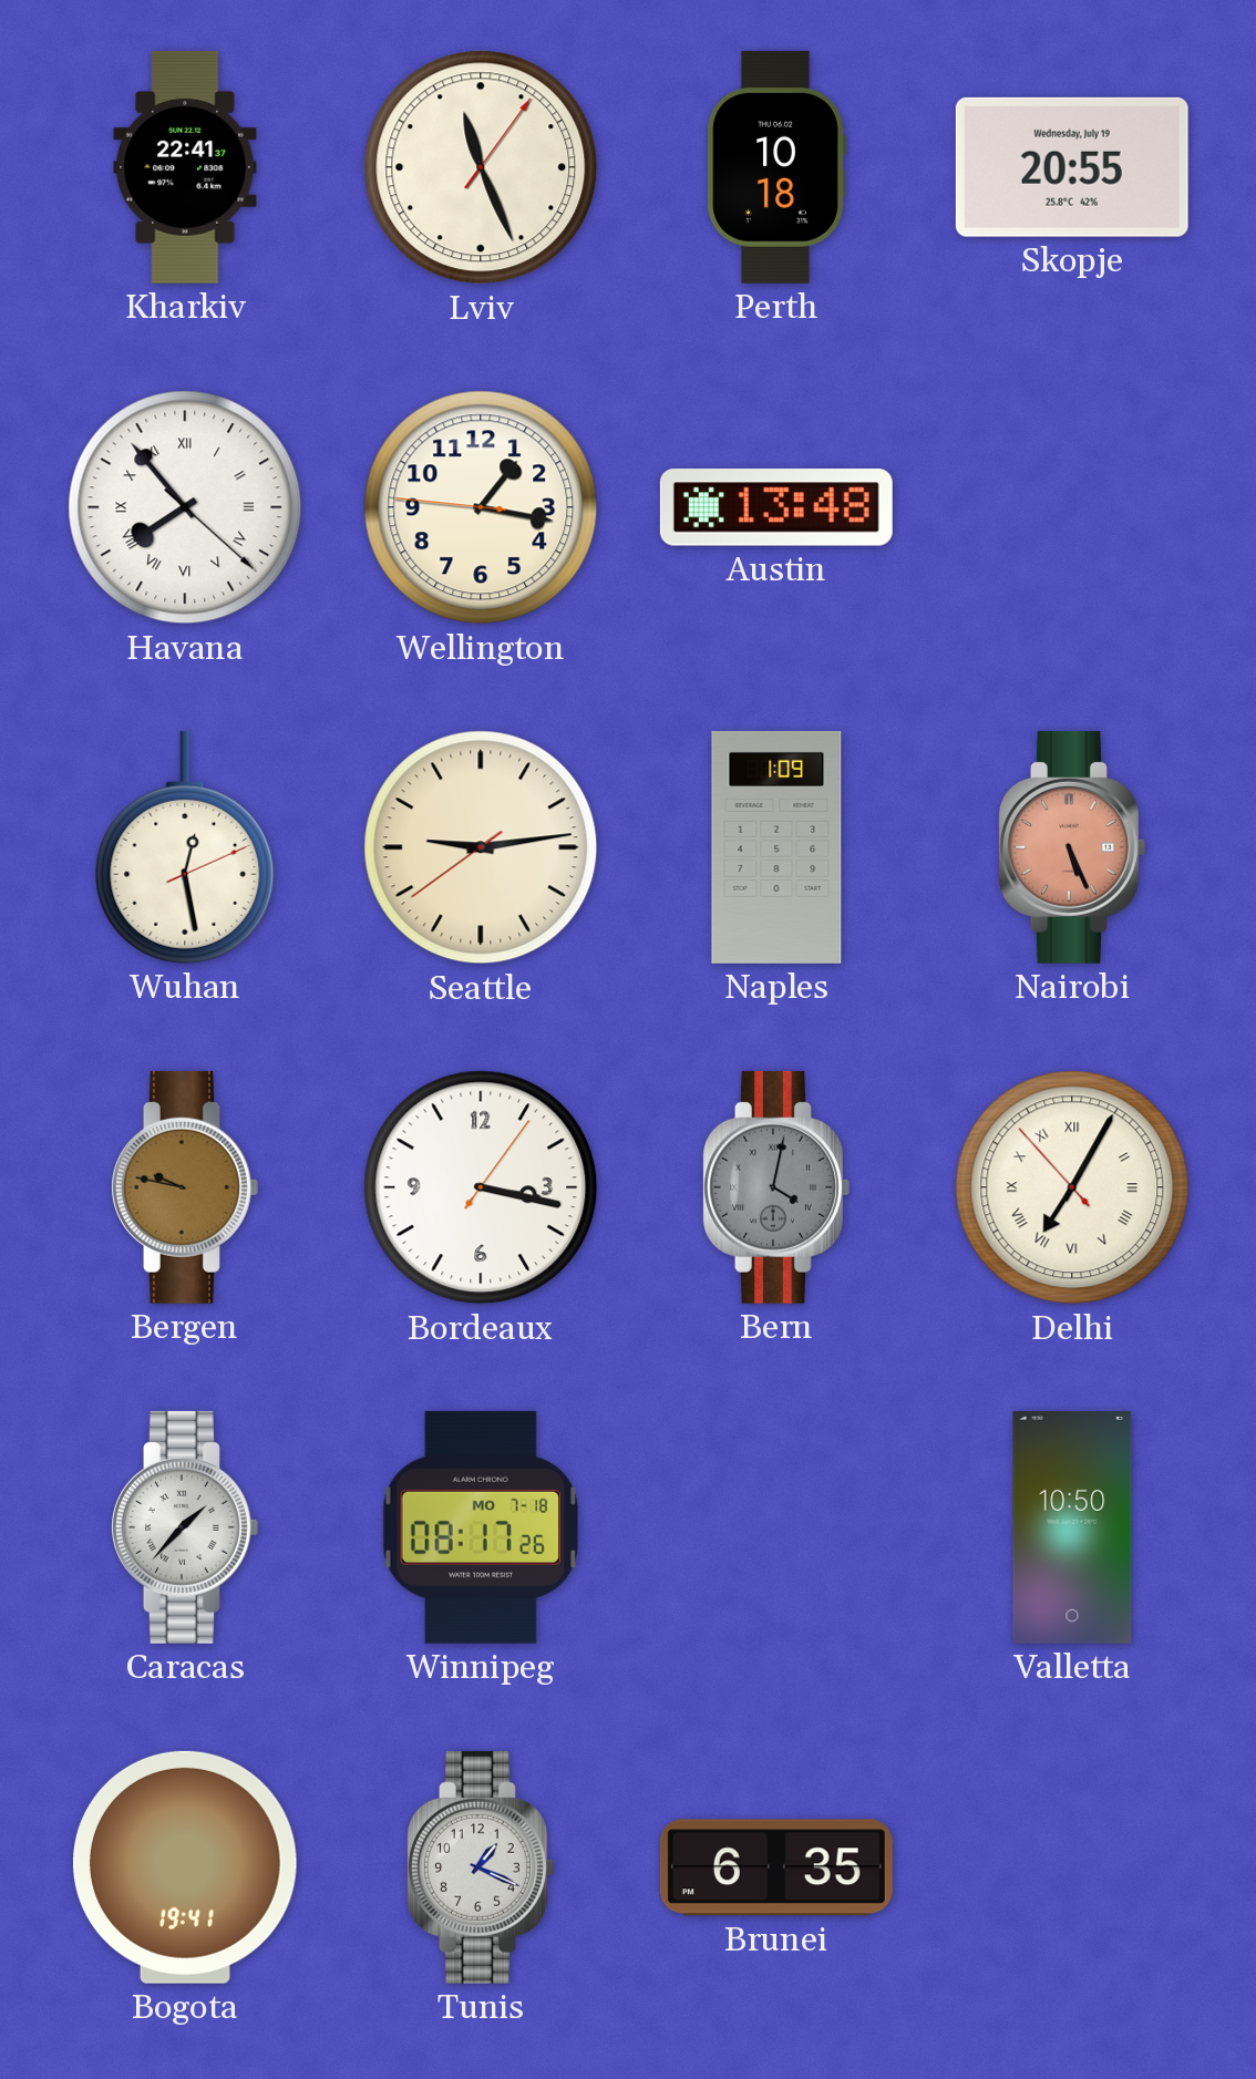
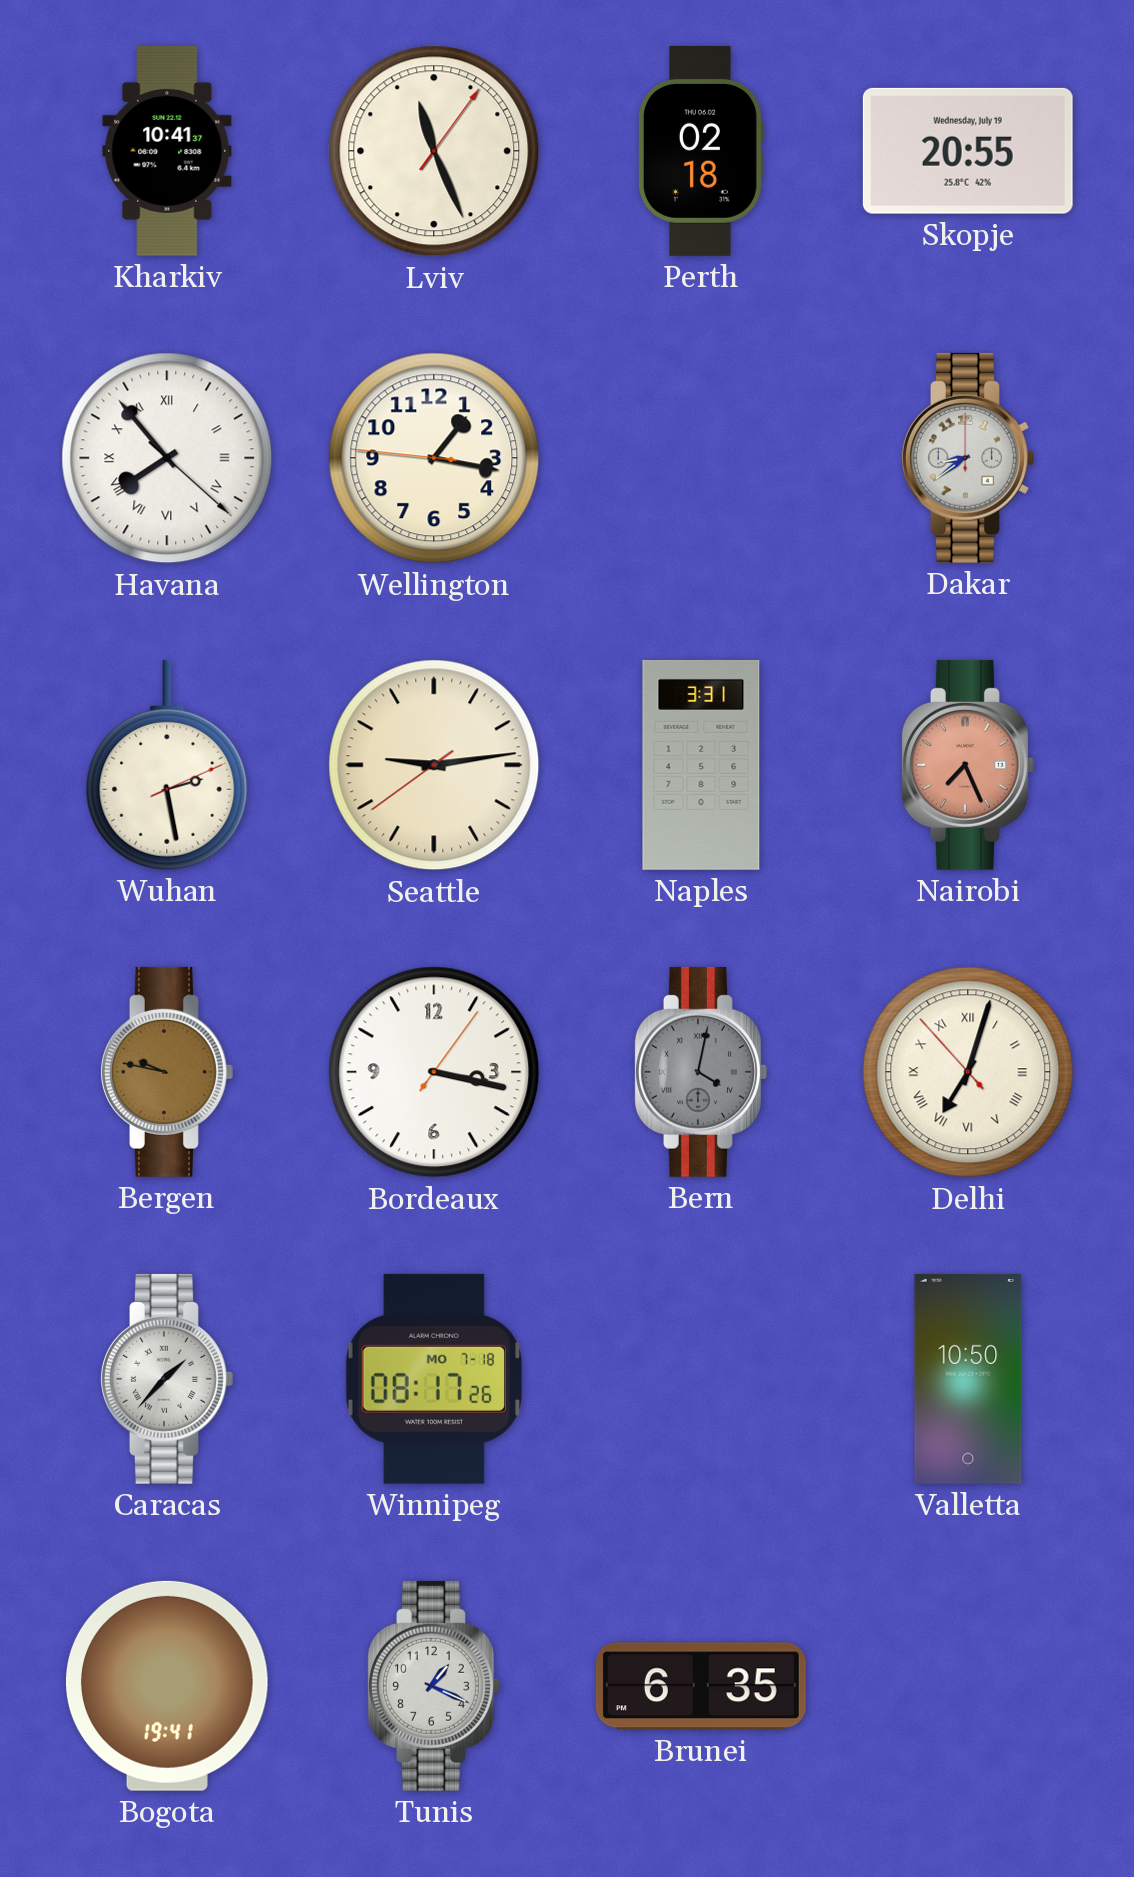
Kharkiv: 22:41 -> 10:41
Perth: 10:18 -> 02:18
Austin: 13:48 -> none
Dakar: none -> 8:39
Wuhan: 12:28 -> 2:28
Naples: 1:09 -> 3:31
Nairobi: 5:26 -> 7:26
Delhi: 7:04 -> 7:02
